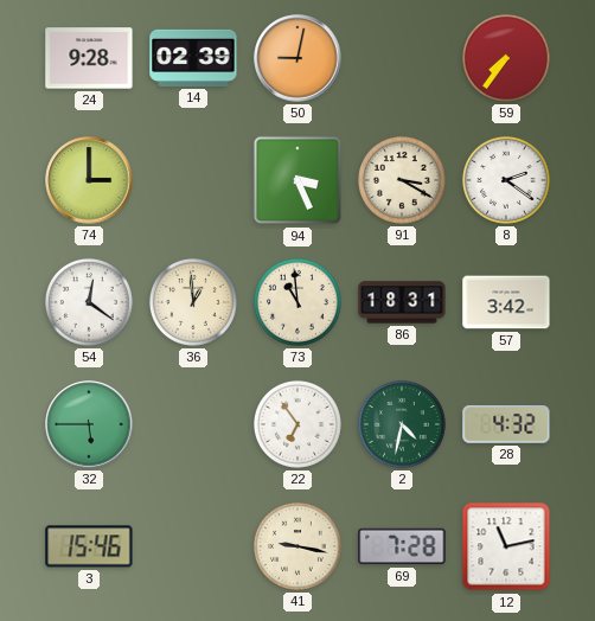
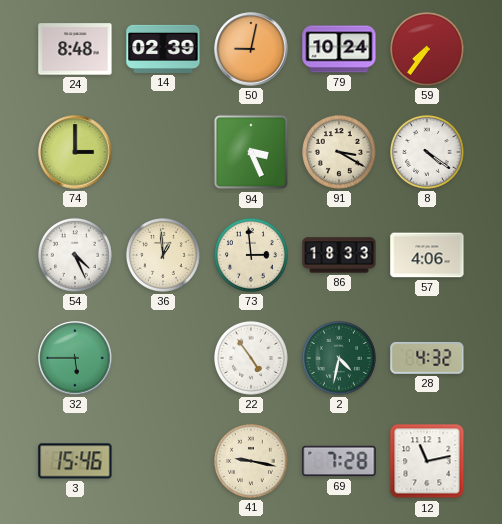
24: 9:28 -> 8:48
79: none -> 10:24
8: 2:21 -> 4:21
54: 12:21 -> 4:26
73: 10:59 -> 2:59
86: 18:31 -> 18:33
57: 3:42 -> 4:06
22: 6:54 -> 4:54
